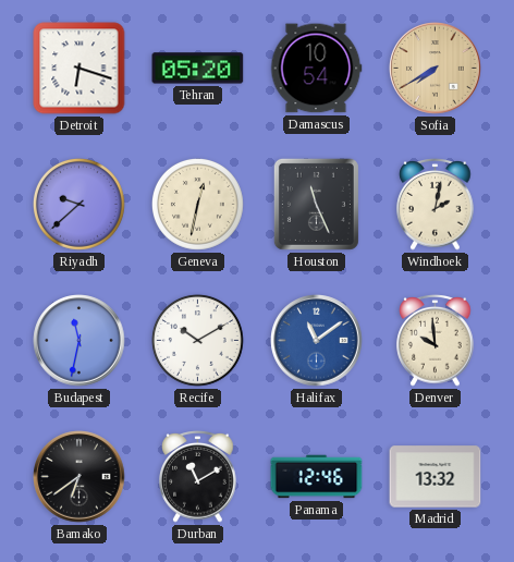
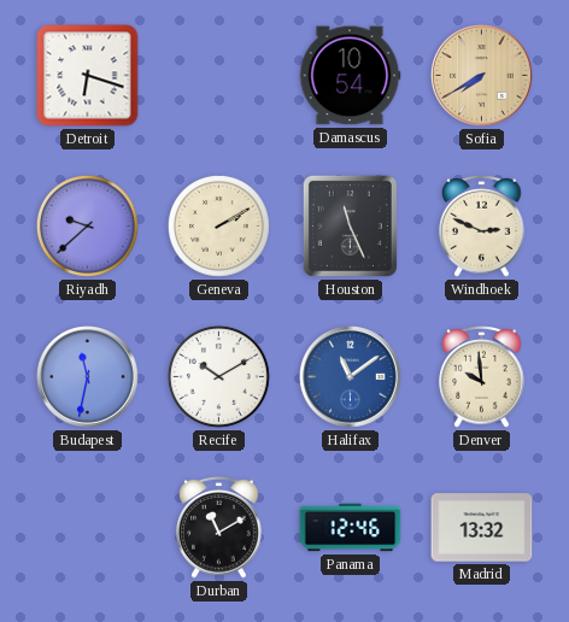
Tehran: 05:20 -> none
Geneva: 12:32 -> 2:10
Windhoek: 2:02 -> 2:49
Bamako: 6:39 -> none
